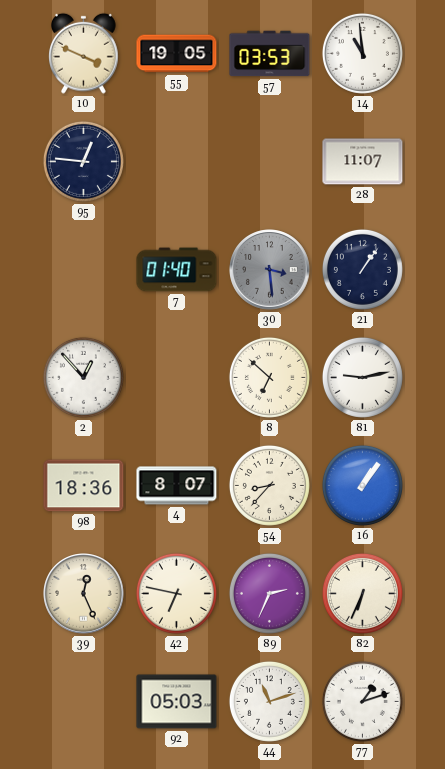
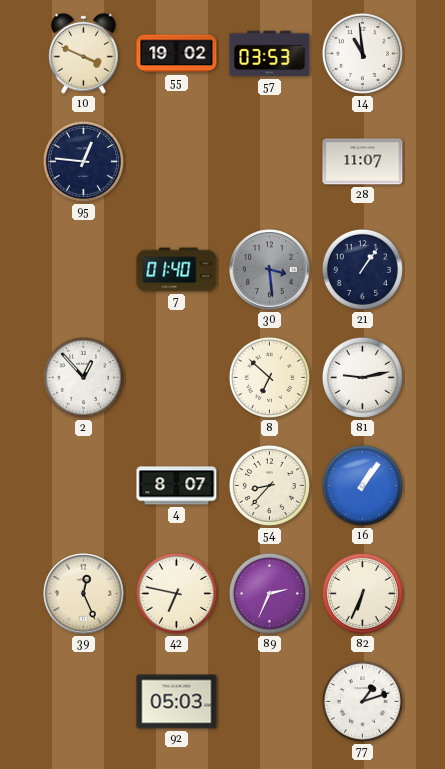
55: 19:05 -> 19:02
98: 18:36 -> none
44: 11:12 -> none
